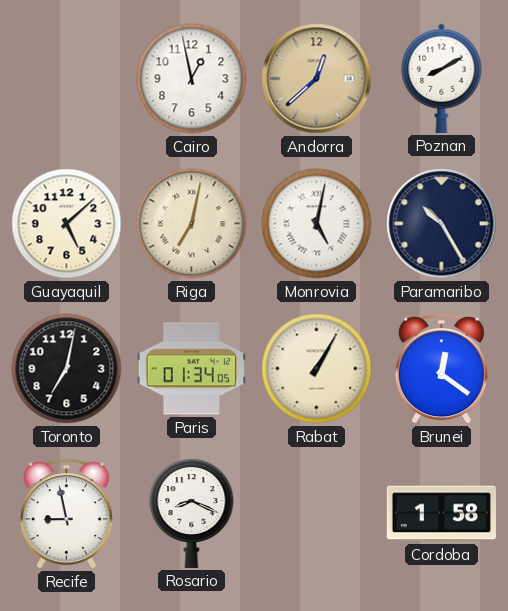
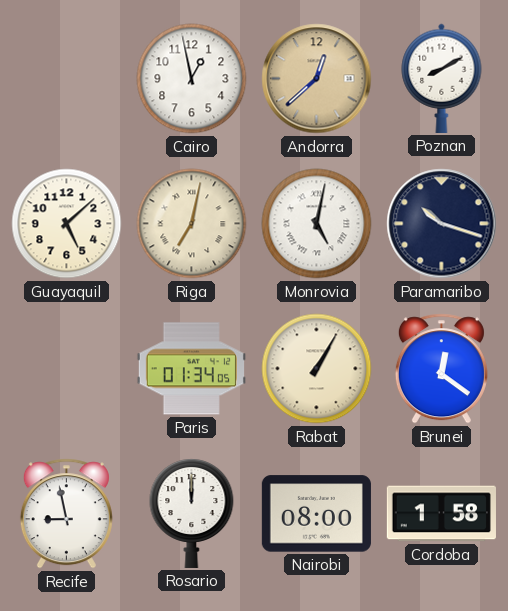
Paramaribo: 10:25 -> 10:18
Toronto: 7:02 -> none
Rosario: 8:19 -> 12:00
Nairobi: none -> 08:00
